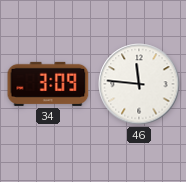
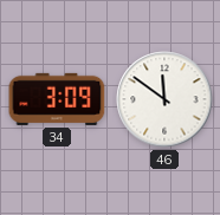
46: 11:46 -> 11:51
